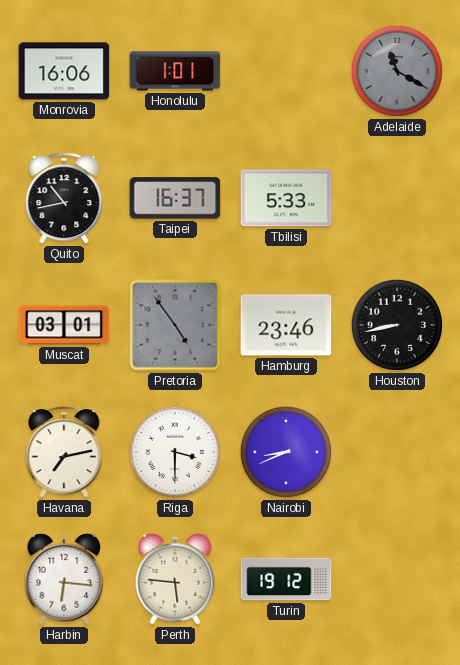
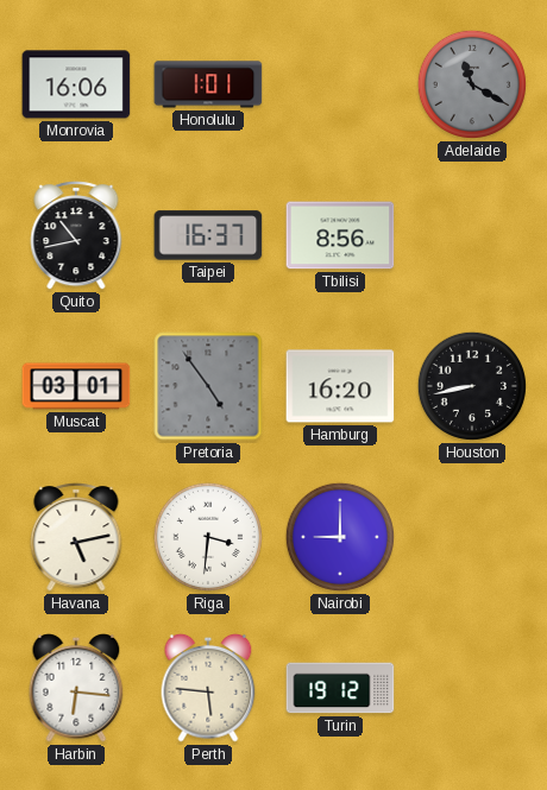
Tbilisi: 5:33 -> 8:56
Hamburg: 23:46 -> 16:20
Havana: 7:13 -> 5:13
Riga: 3:30 -> 3:31
Nairobi: 8:41 -> 9:00
